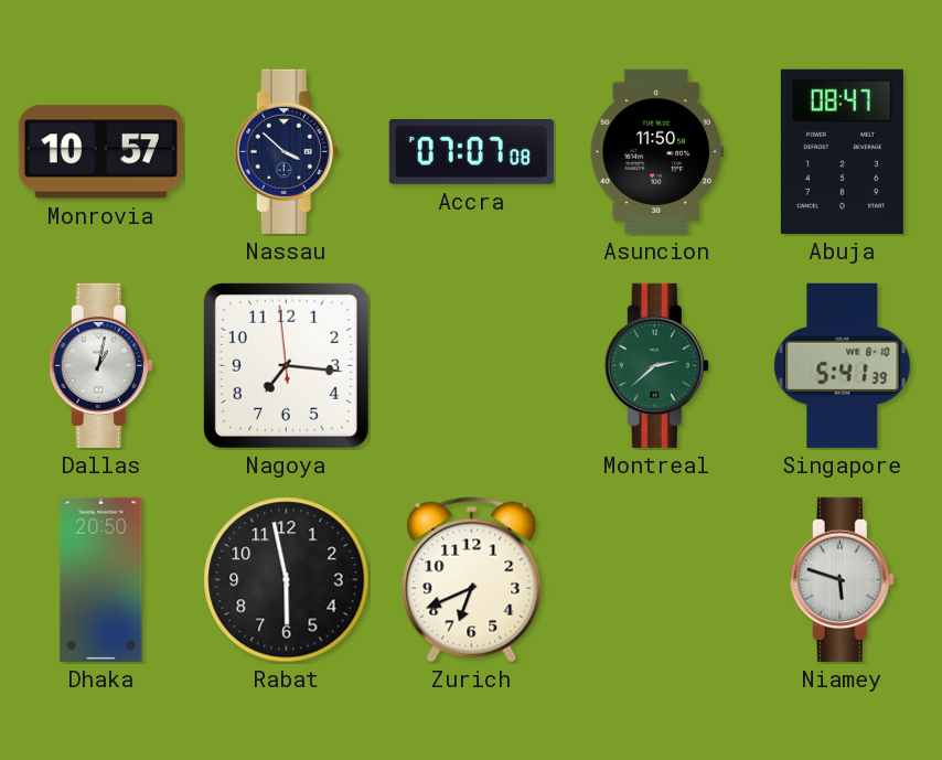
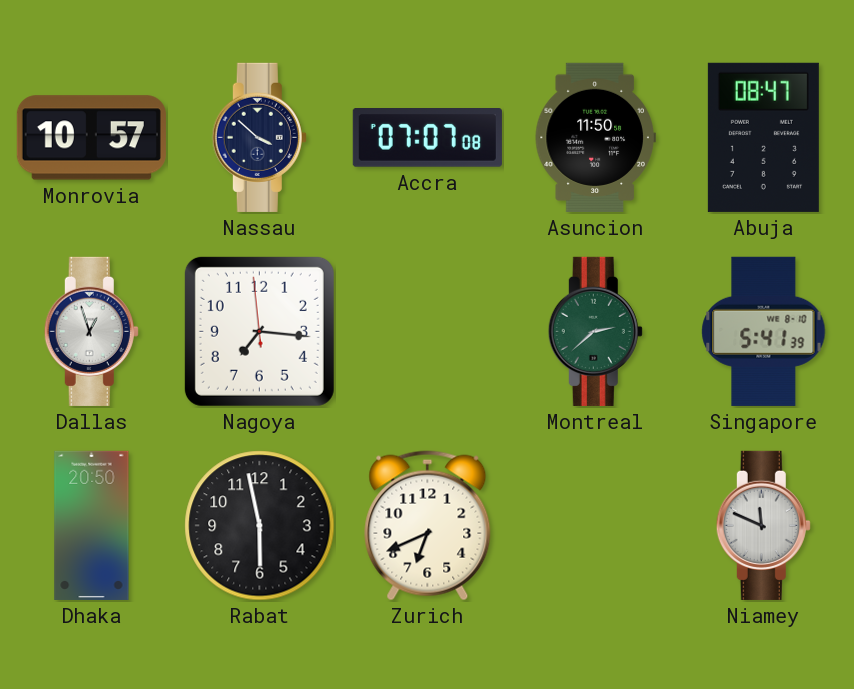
Dallas: 1:02 -> 12:57
Niamey: 5:48 -> 11:49
